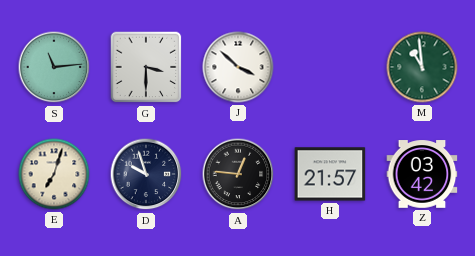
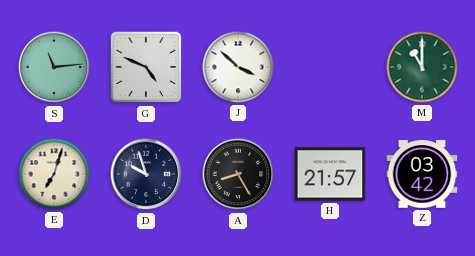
G: 3:30 -> 4:49
M: 10:59 -> 11:00
A: 12:46 -> 8:25
